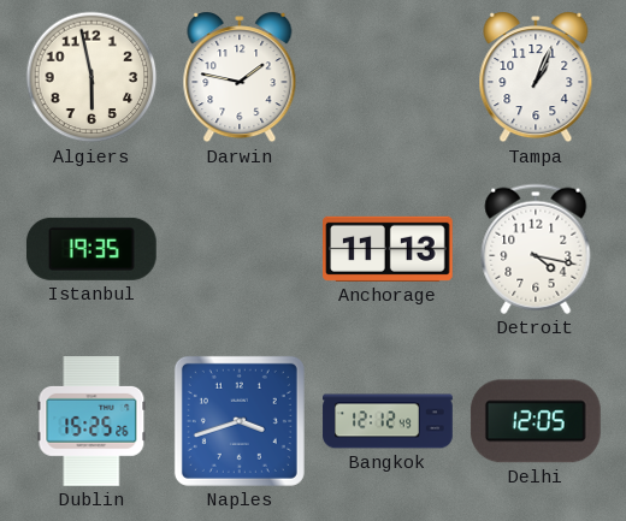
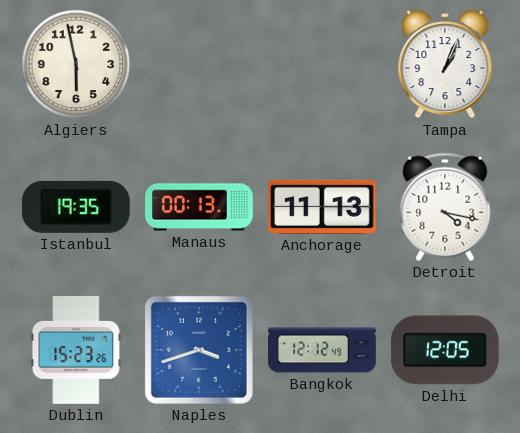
Darwin: 1:47 -> none
Manaus: none -> 00:13
Dublin: 15:25 -> 15:23
